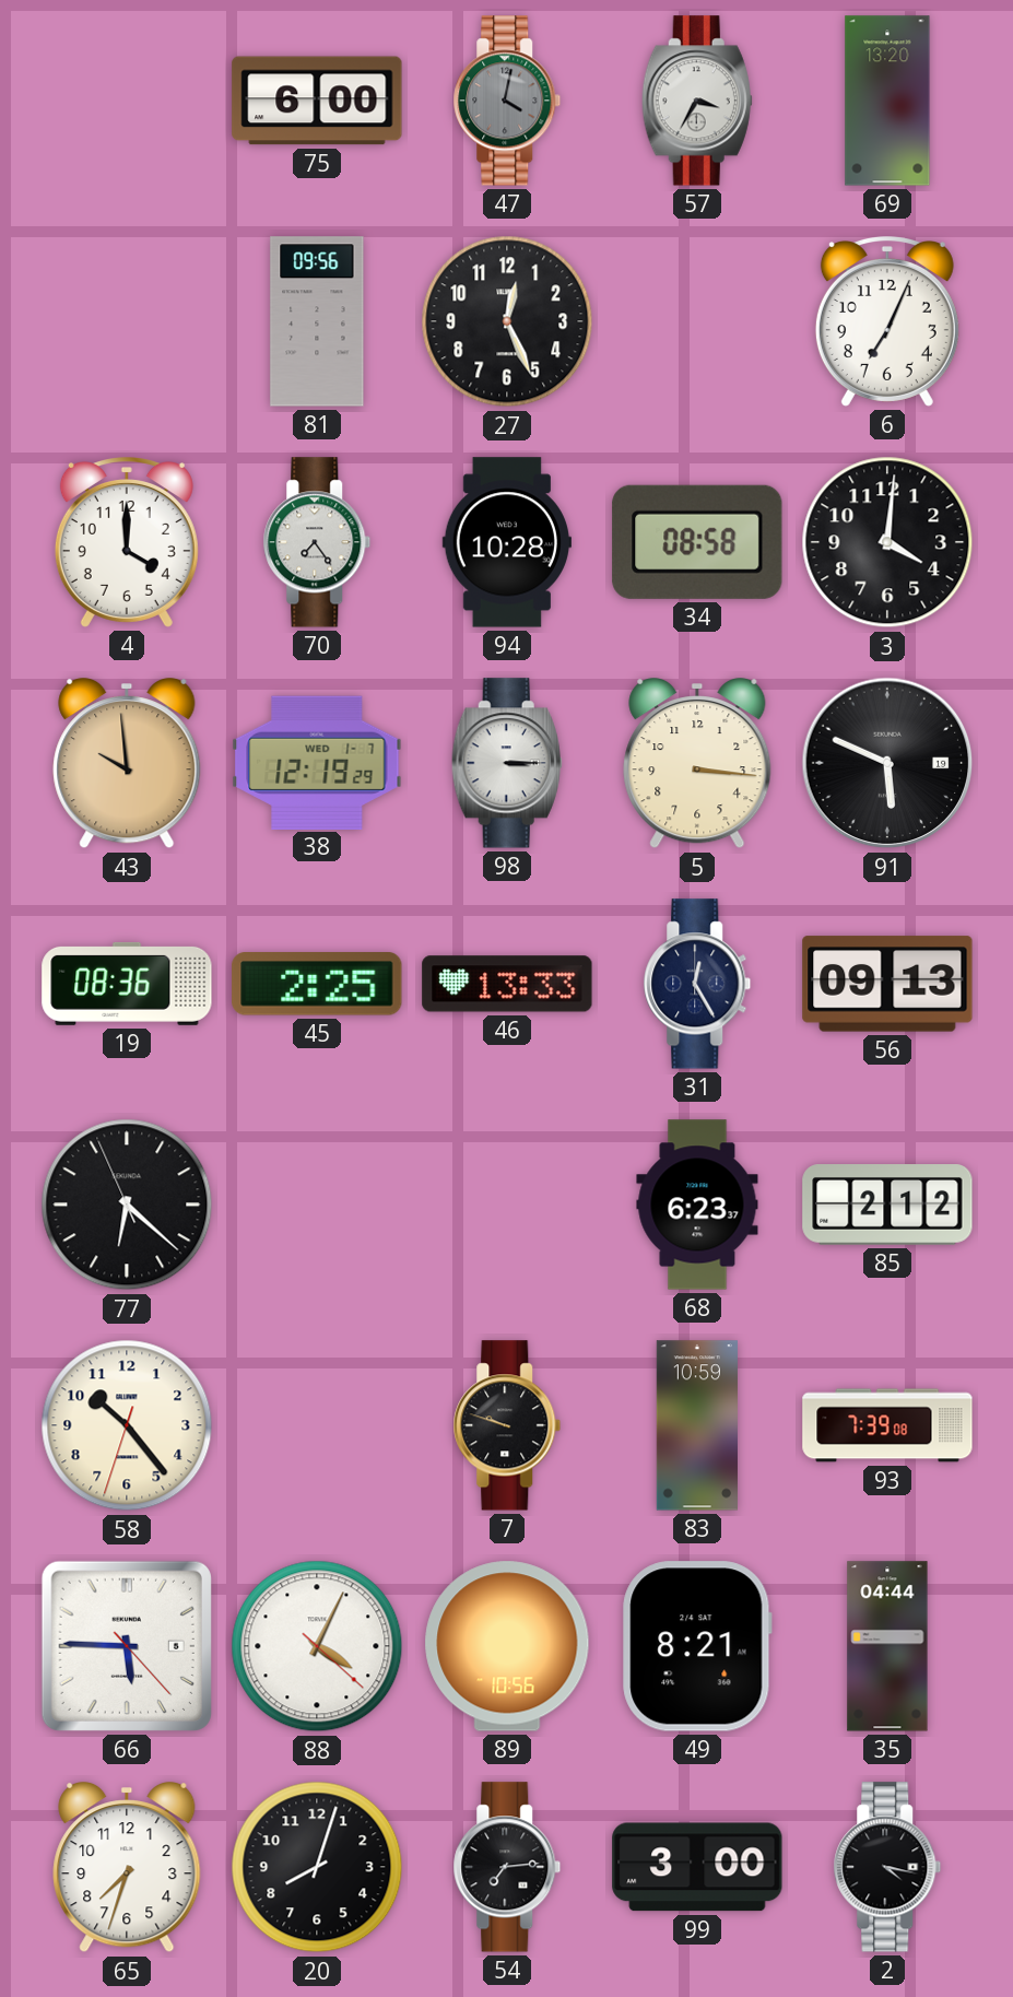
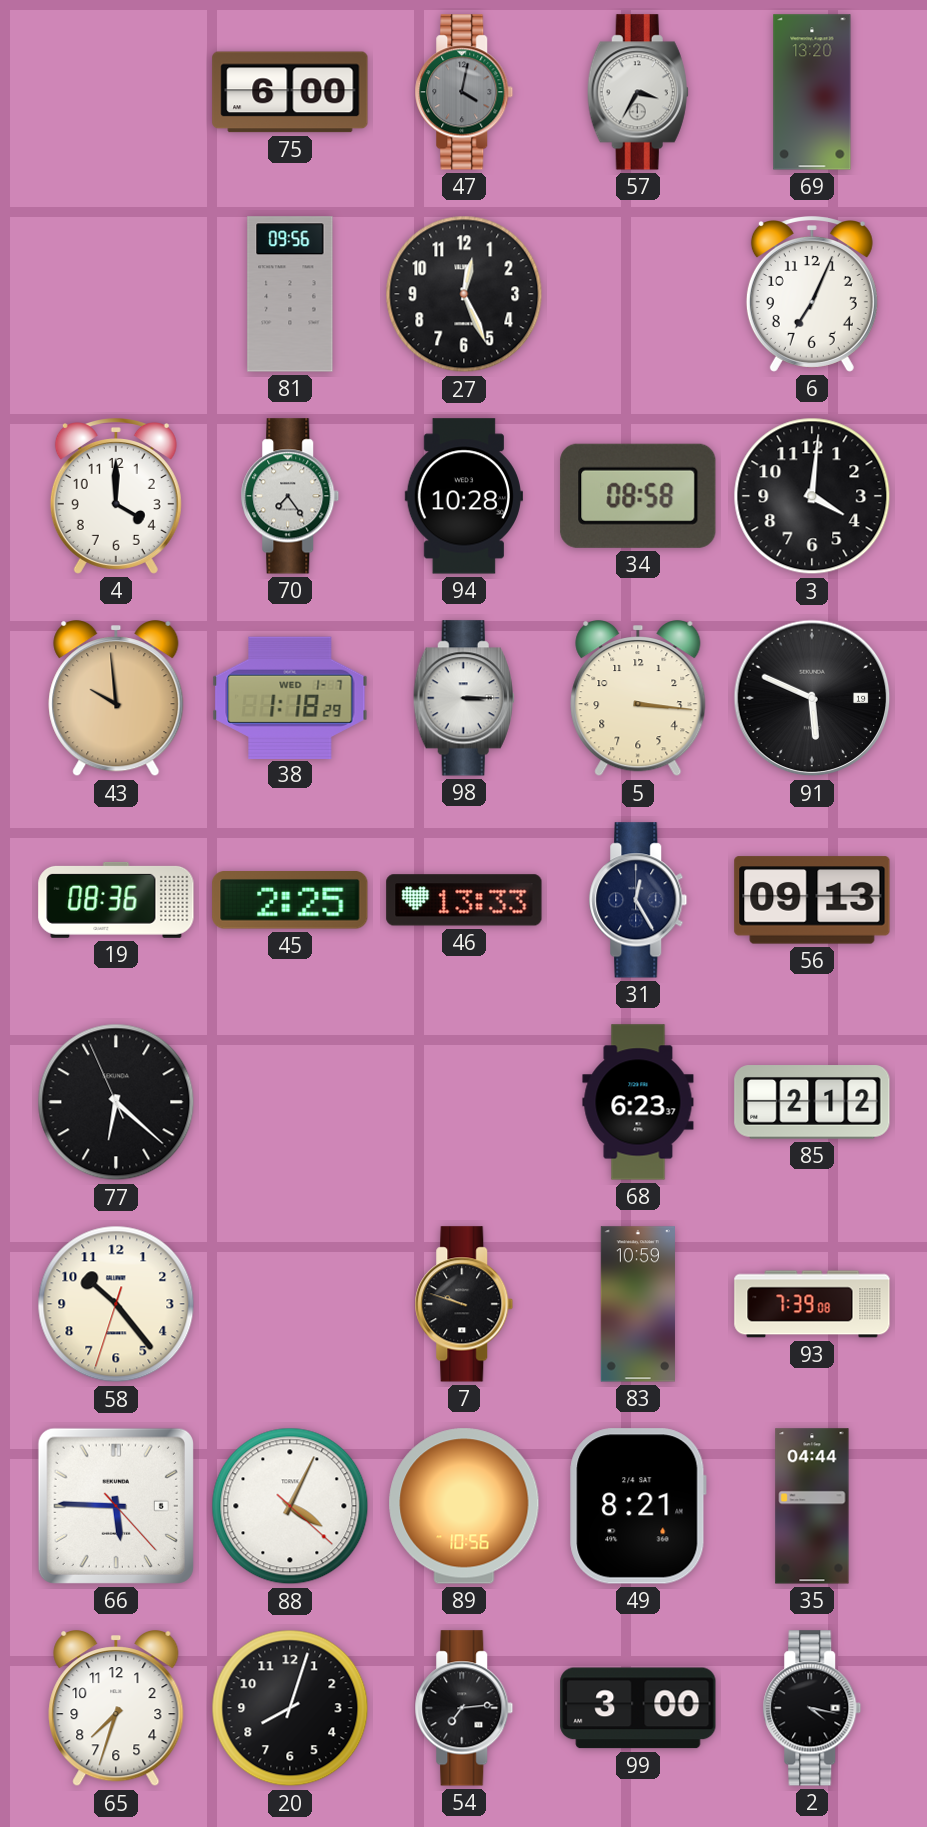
38: 12:19 -> 1:18
